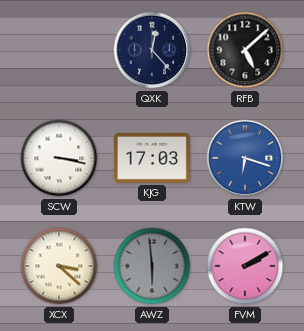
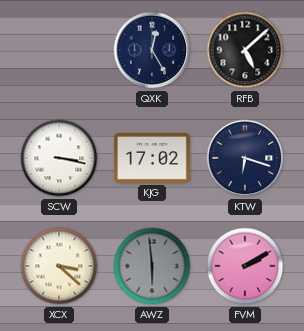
QXK: 12:23 -> 12:25
KJG: 17:03 -> 17:02
KTW dial: blue -> navy
